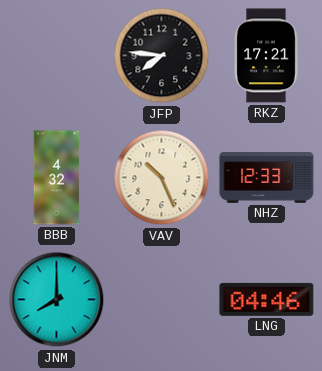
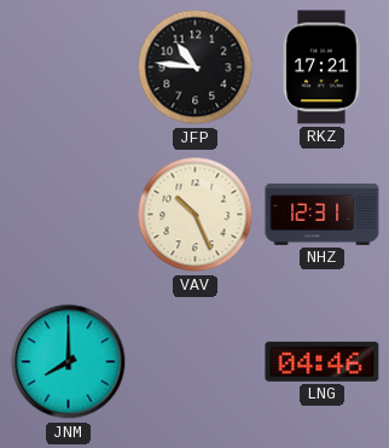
JFP: 7:46 -> 10:46
BBB: 4:32 -> none
NHZ: 12:33 -> 12:31
